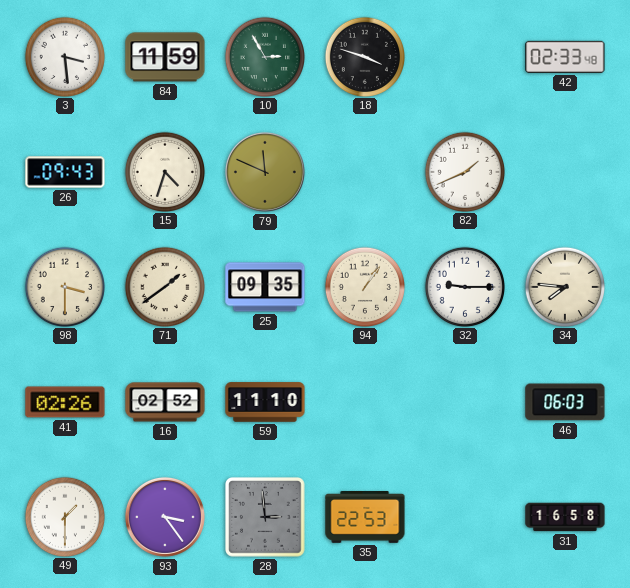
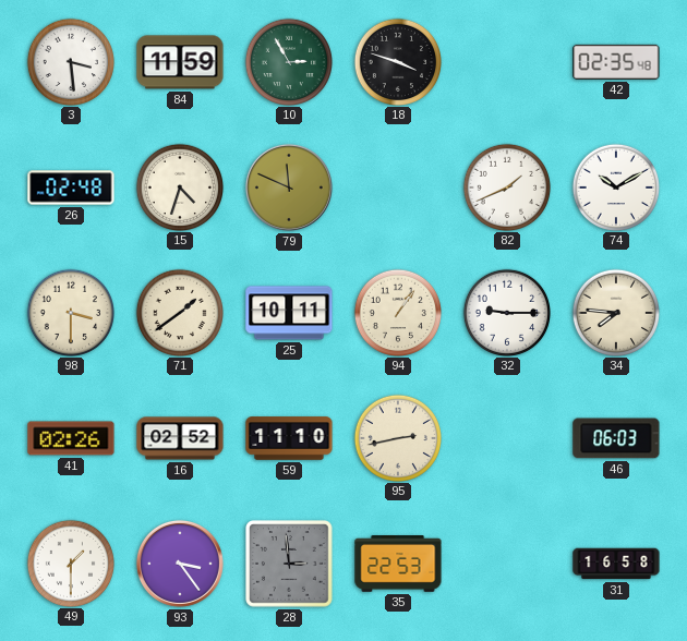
42: 02:33 -> 02:35
26: 09:43 -> 02:48
74: none -> 10:10
25: 09:35 -> 10:11
95: none -> 2:43
